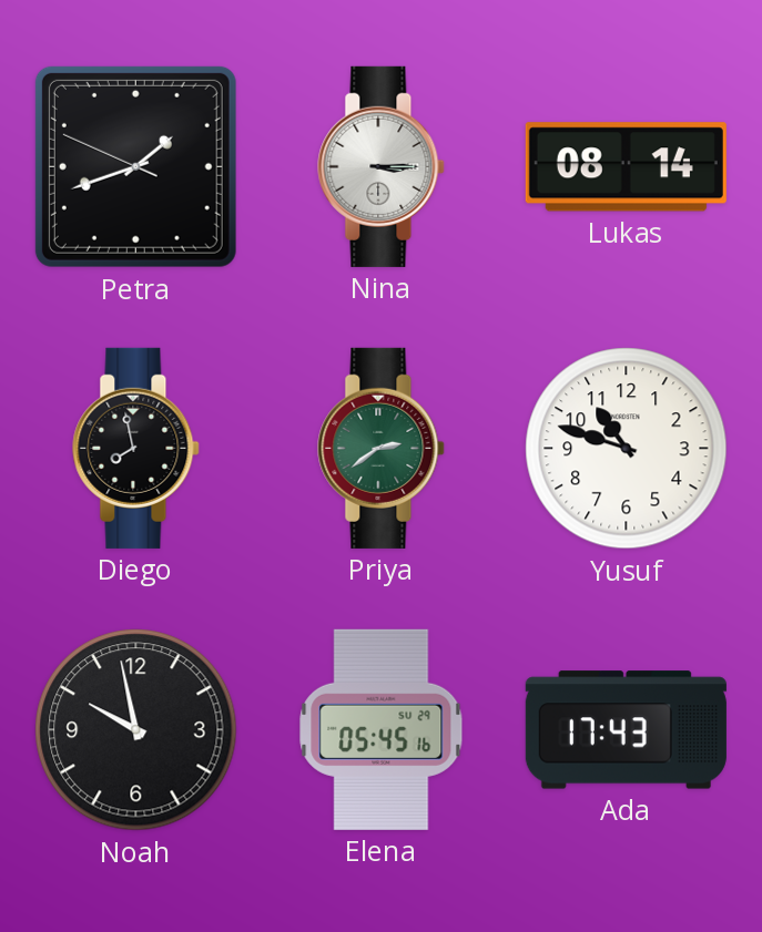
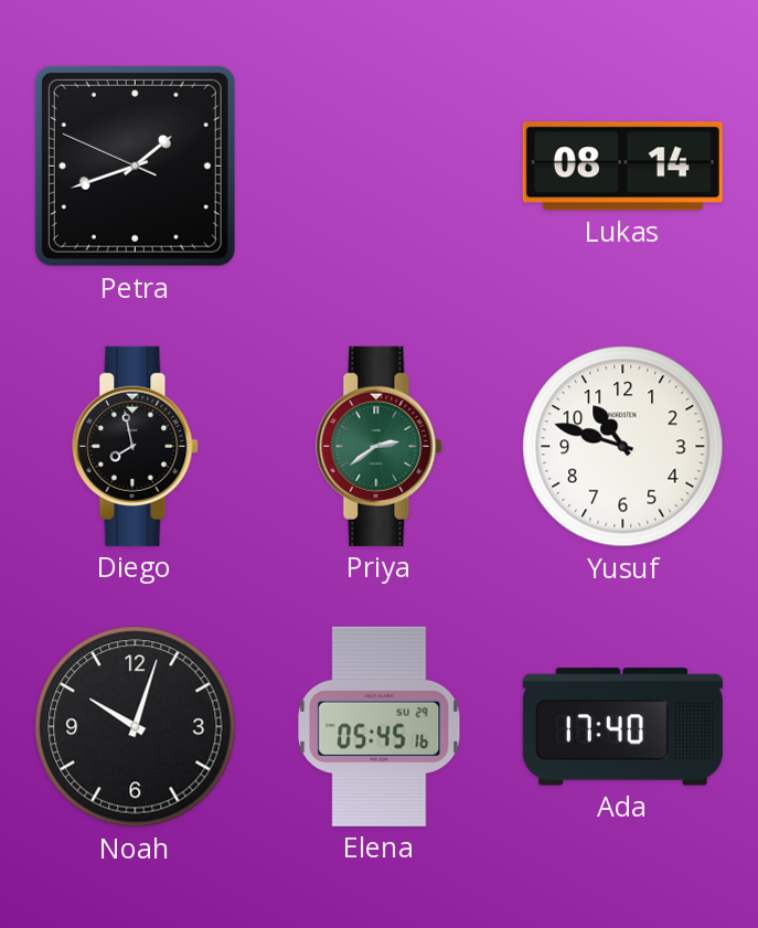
Nina: 3:15 -> none
Noah: 9:58 -> 10:03
Ada: 17:43 -> 17:40
